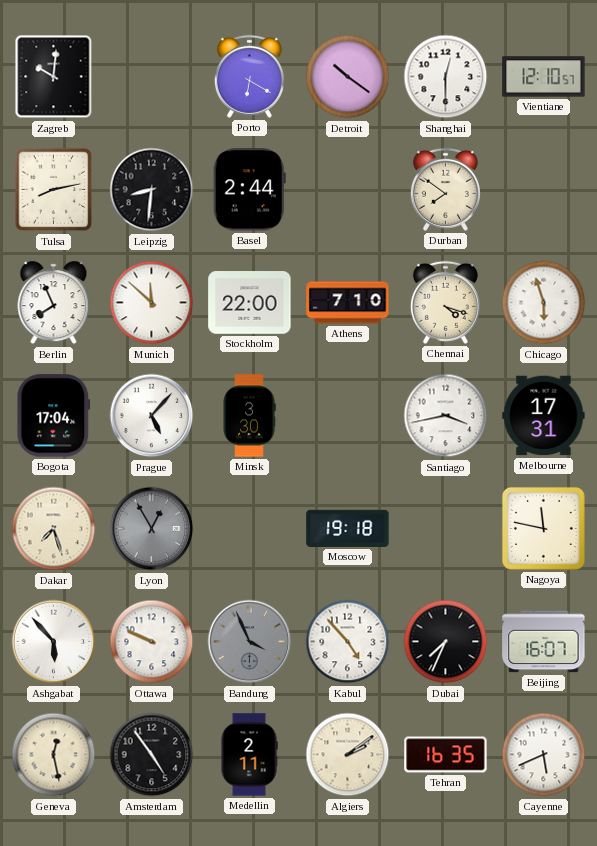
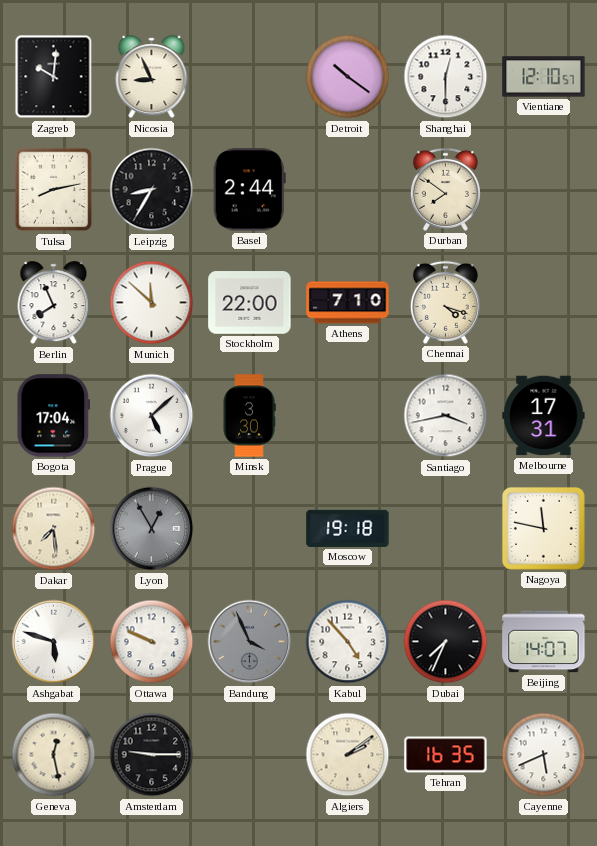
Nicosia: none -> 8:56
Porto: 6:20 -> none
Leipzig: 8:31 -> 8:35
Chicago: 5:57 -> none
Prague: 5:07 -> 5:08
Dakar: 7:27 -> 7:29
Ashgabat: 5:53 -> 5:48
Beijing: 16:07 -> 14:07
Amsterdam: 4:54 -> 9:15
Medellin: 2:11 -> none
